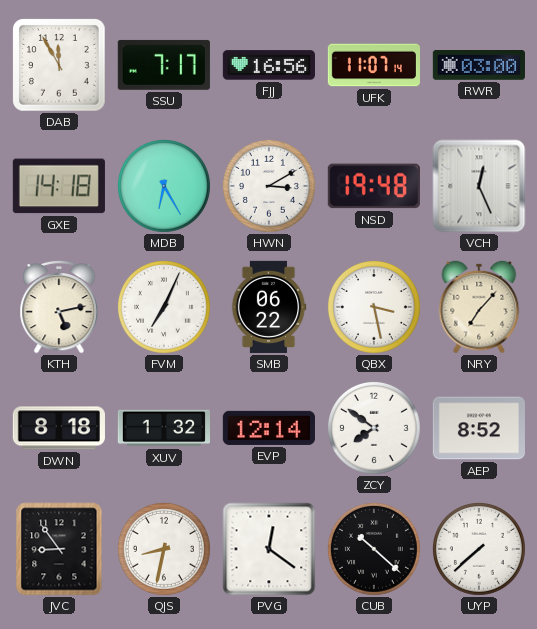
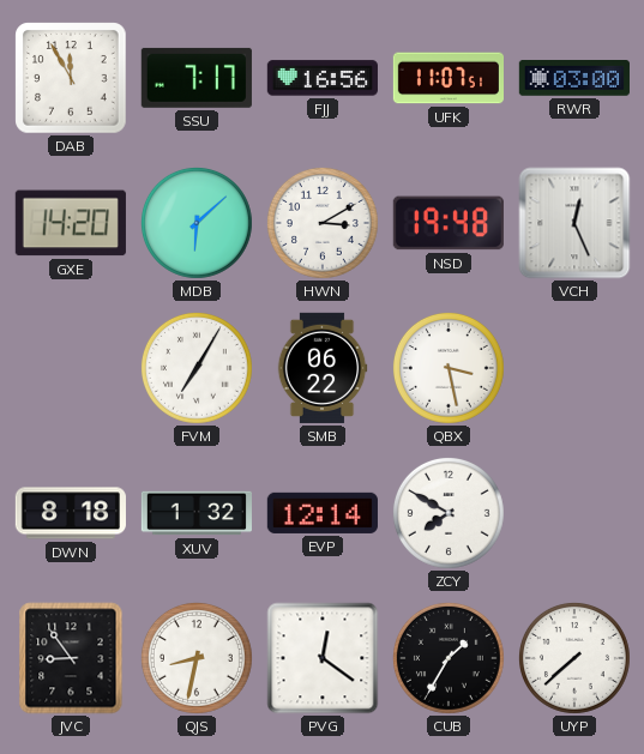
UFK: 11:07:14 -> 11:07:51
GXE: 14:18 -> 14:20
MDB: 6:25 -> 6:08
KTH: 5:13 -> none
FVM: 7:04 -> 7:05
NRY: 7:07 -> none
ZCY: 7:51 -> 7:50
AEP: 8:52 -> none
CUB: 10:22 -> 1:35
